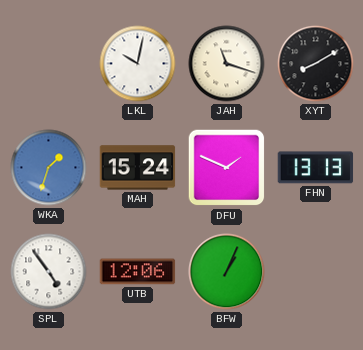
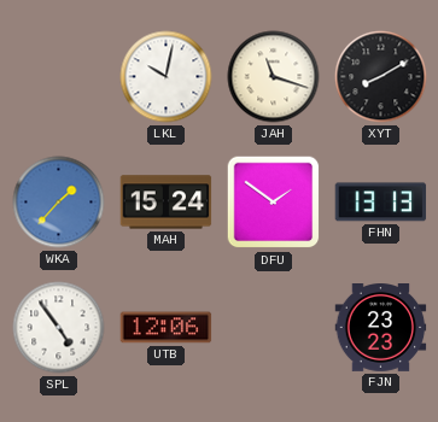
WKA: 1:33 -> 1:37
DFU: 1:49 -> 1:51
BFW: 1:04 -> none
FJN: none -> 23:23
